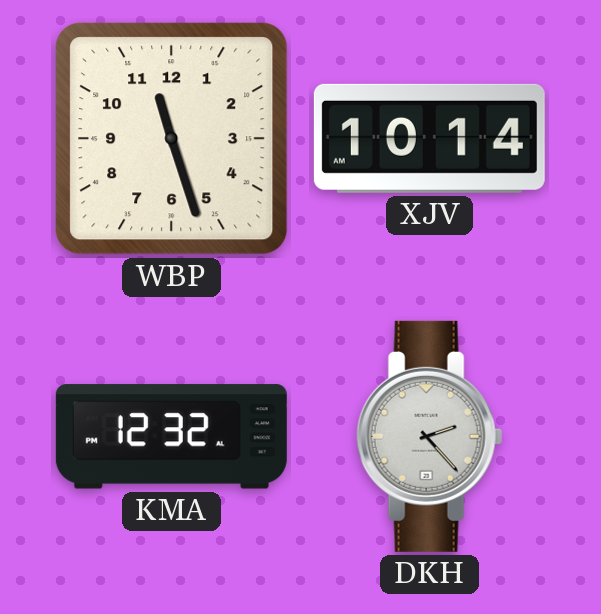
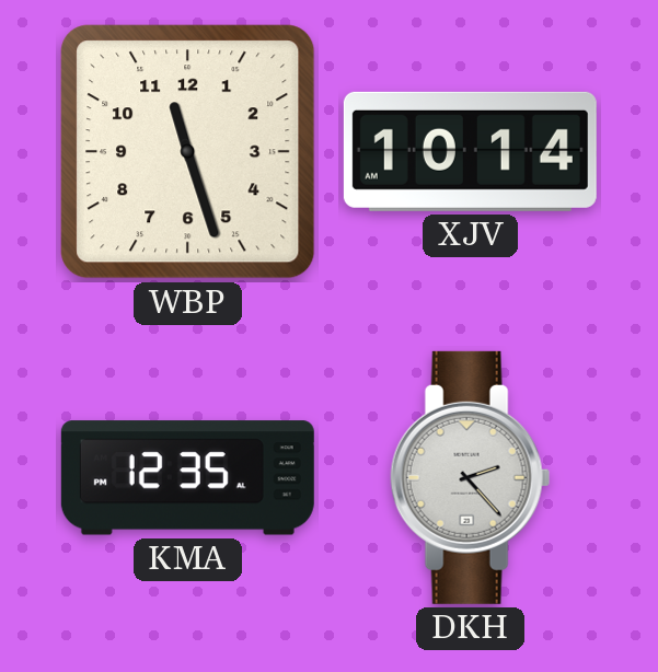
KMA: 12:32 -> 12:35
